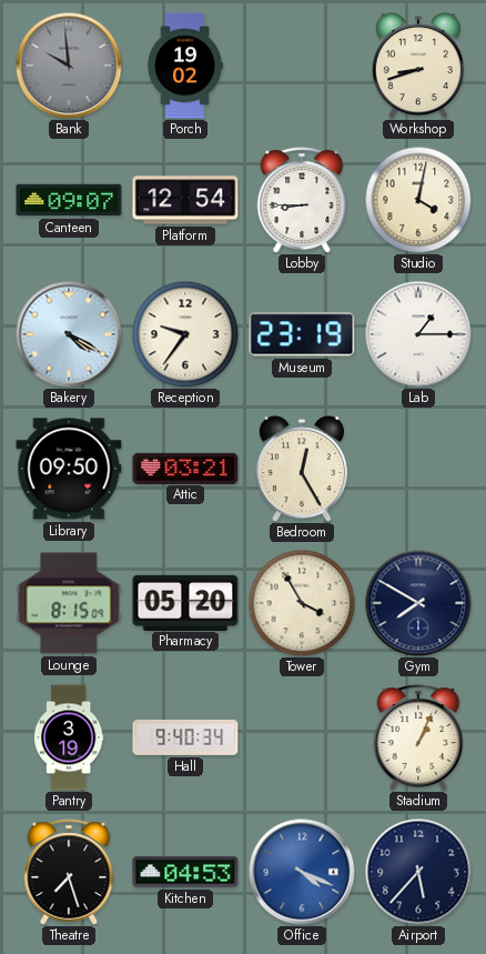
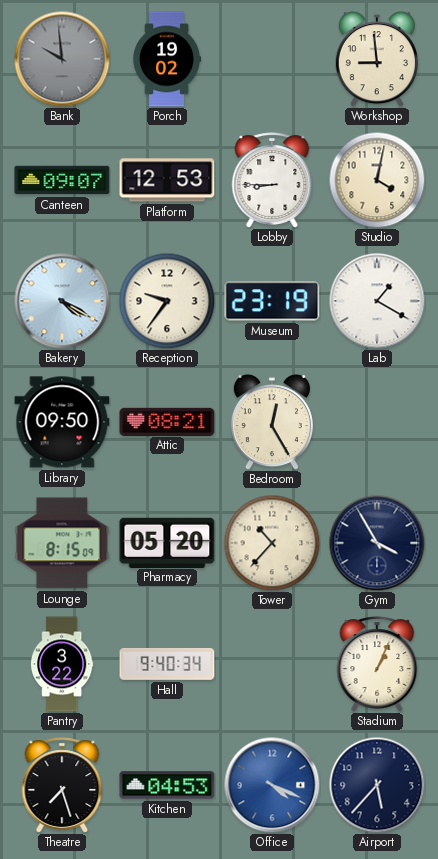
Workshop: 8:42 -> 8:59
Platform: 12:54 -> 12:53
Lab: 1:15 -> 1:20
Attic: 03:21 -> 08:21
Tower: 3:55 -> 10:37
Gym: 7:50 -> 3:55
Pantry: 3:19 -> 3:22
